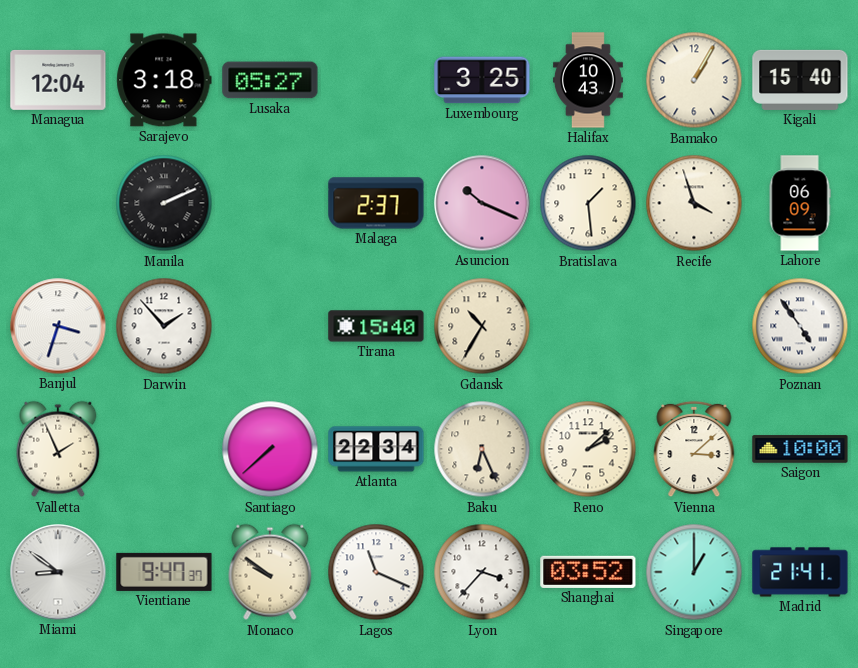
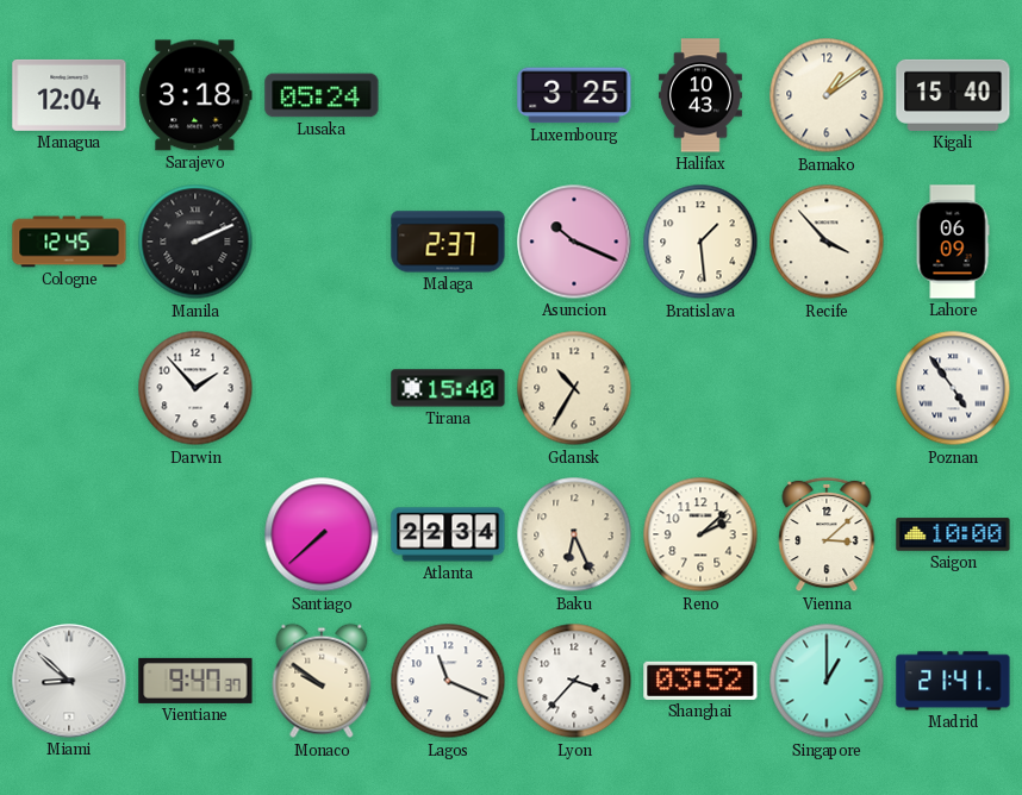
Lusaka: 05:27 -> 05:24
Bamako: 1:05 -> 1:09
Cologne: none -> 12:45
Recife: 3:57 -> 3:53
Banjul: 3:33 -> none
Valletta: 1:56 -> none
Miami: 8:51 -> 8:52
